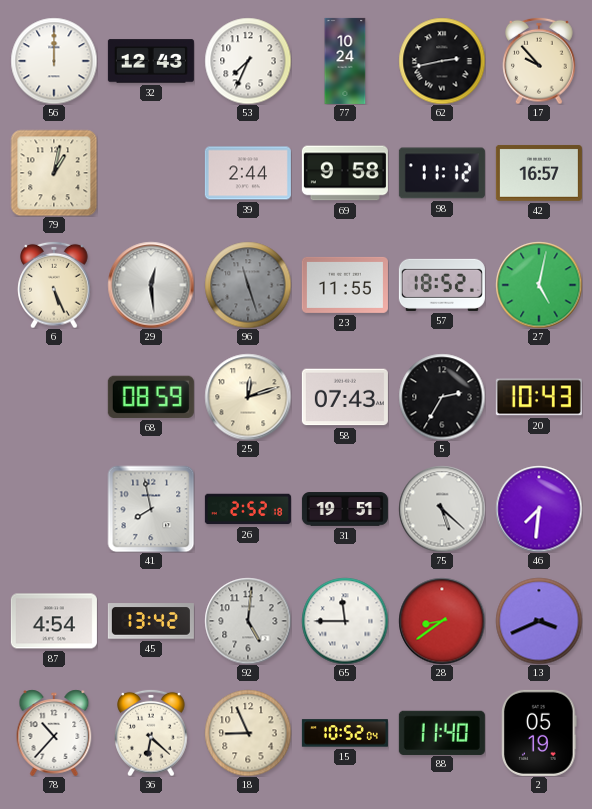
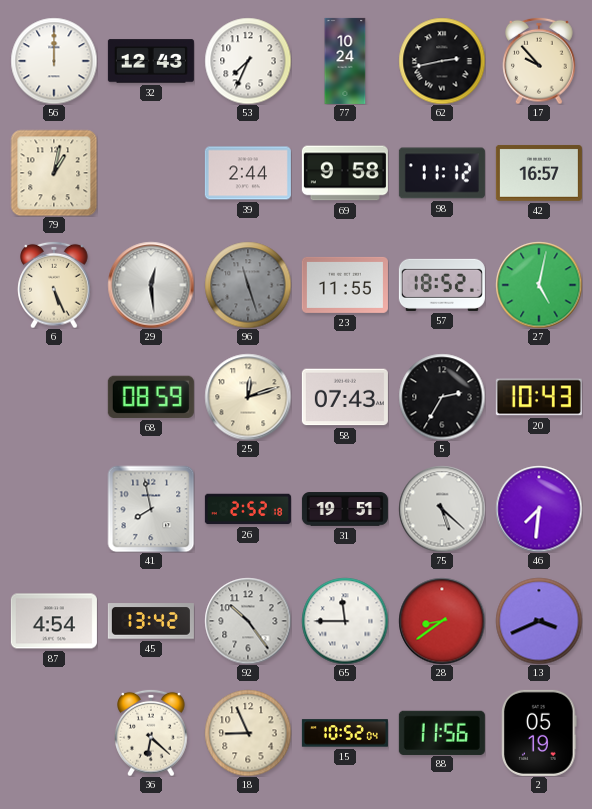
92: 5:01 -> 10:24
78: 10:37 -> none
88: 11:40 -> 11:56
